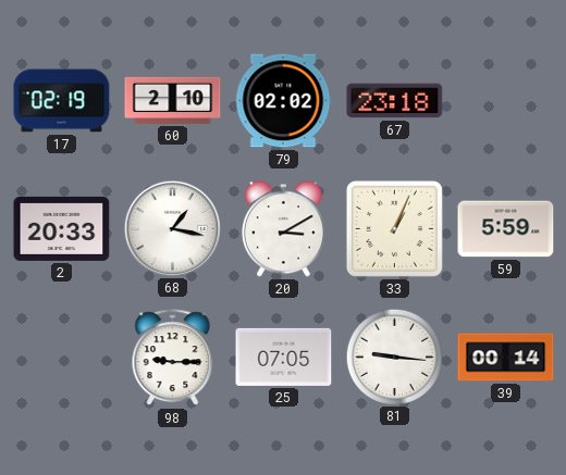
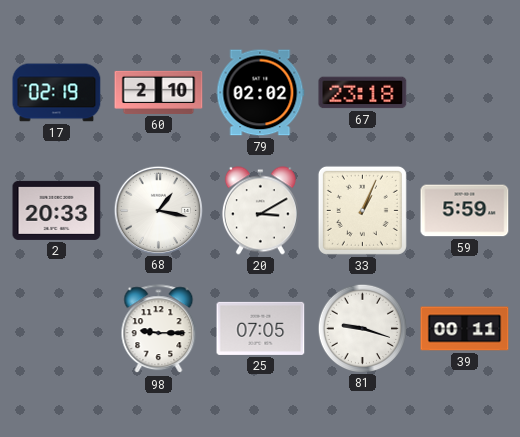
81: 9:16 -> 9:18
39: 00:14 -> 00:11
